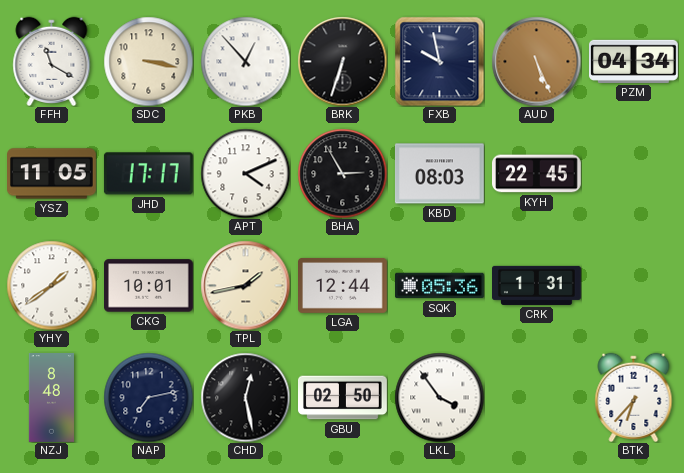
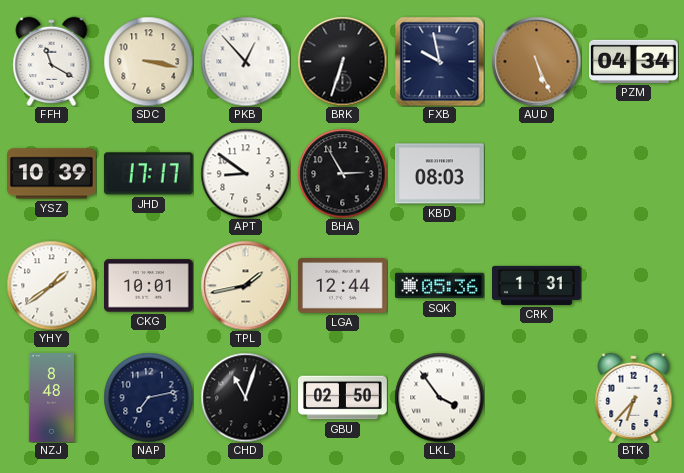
YSZ: 11:05 -> 10:39
APT: 4:11 -> 8:51
KYH: 22:45 -> none
CHD: 12:28 -> 11:03
